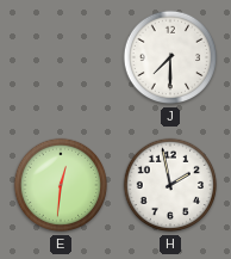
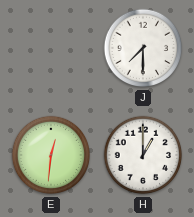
H: 1:58 -> 1:00
